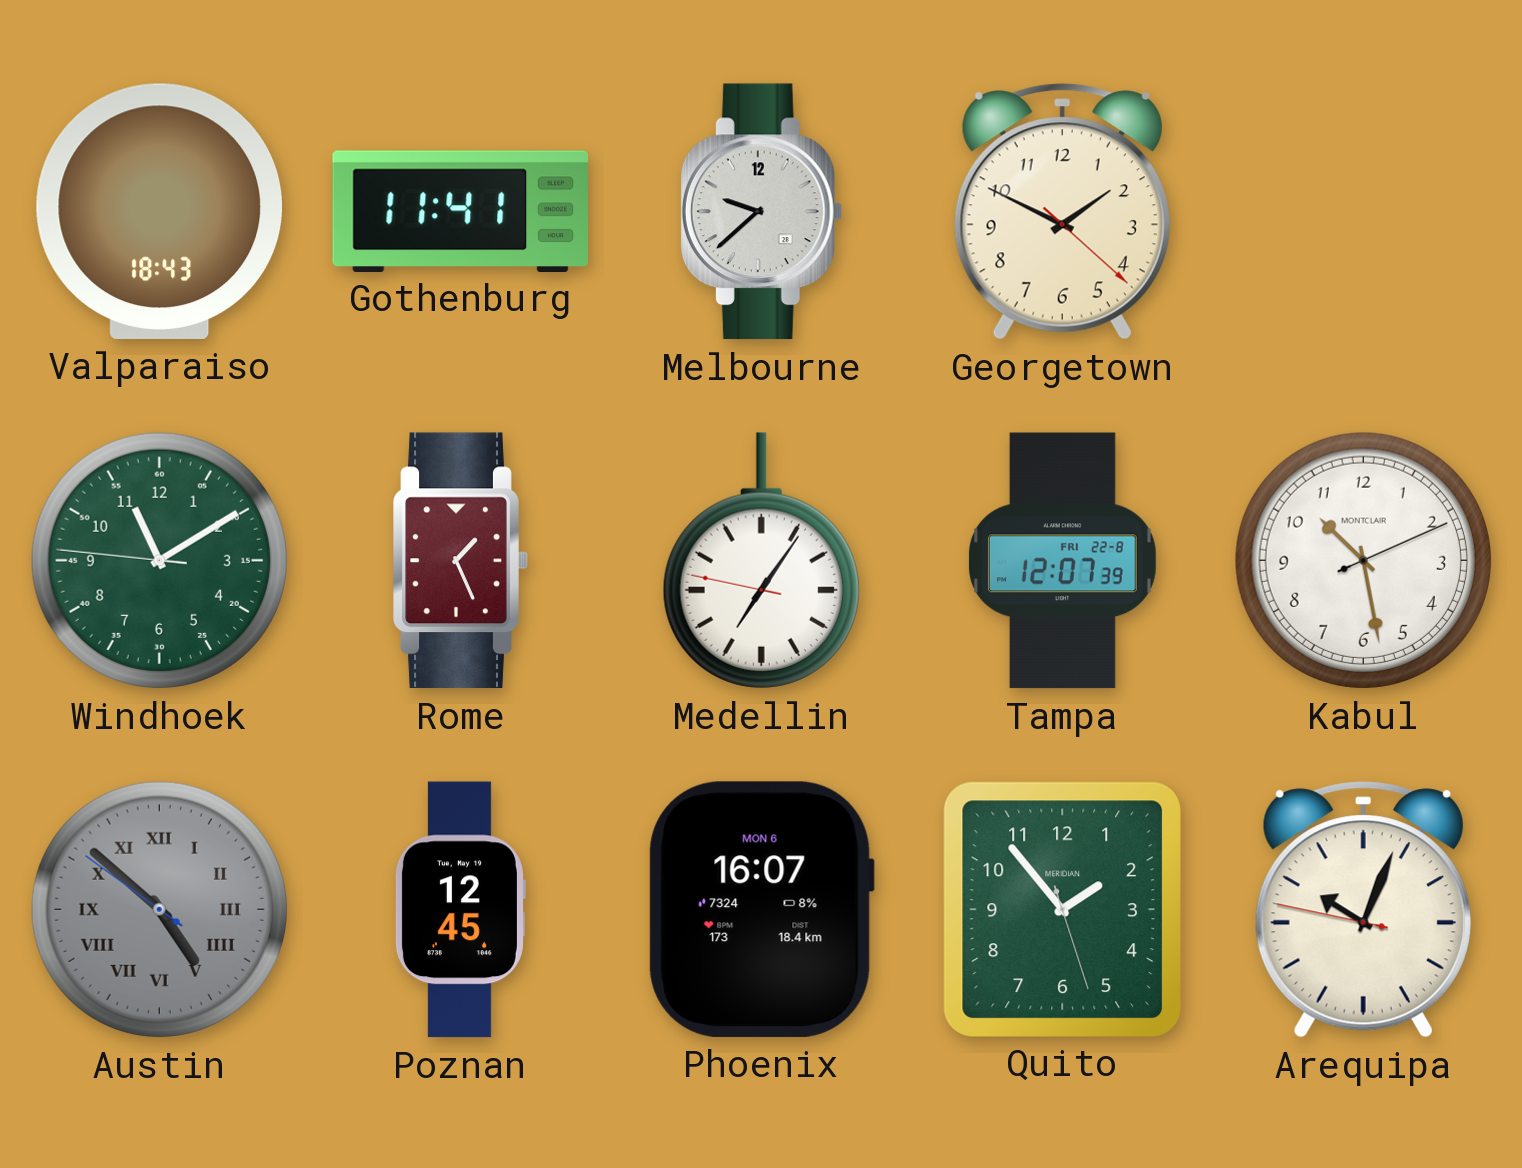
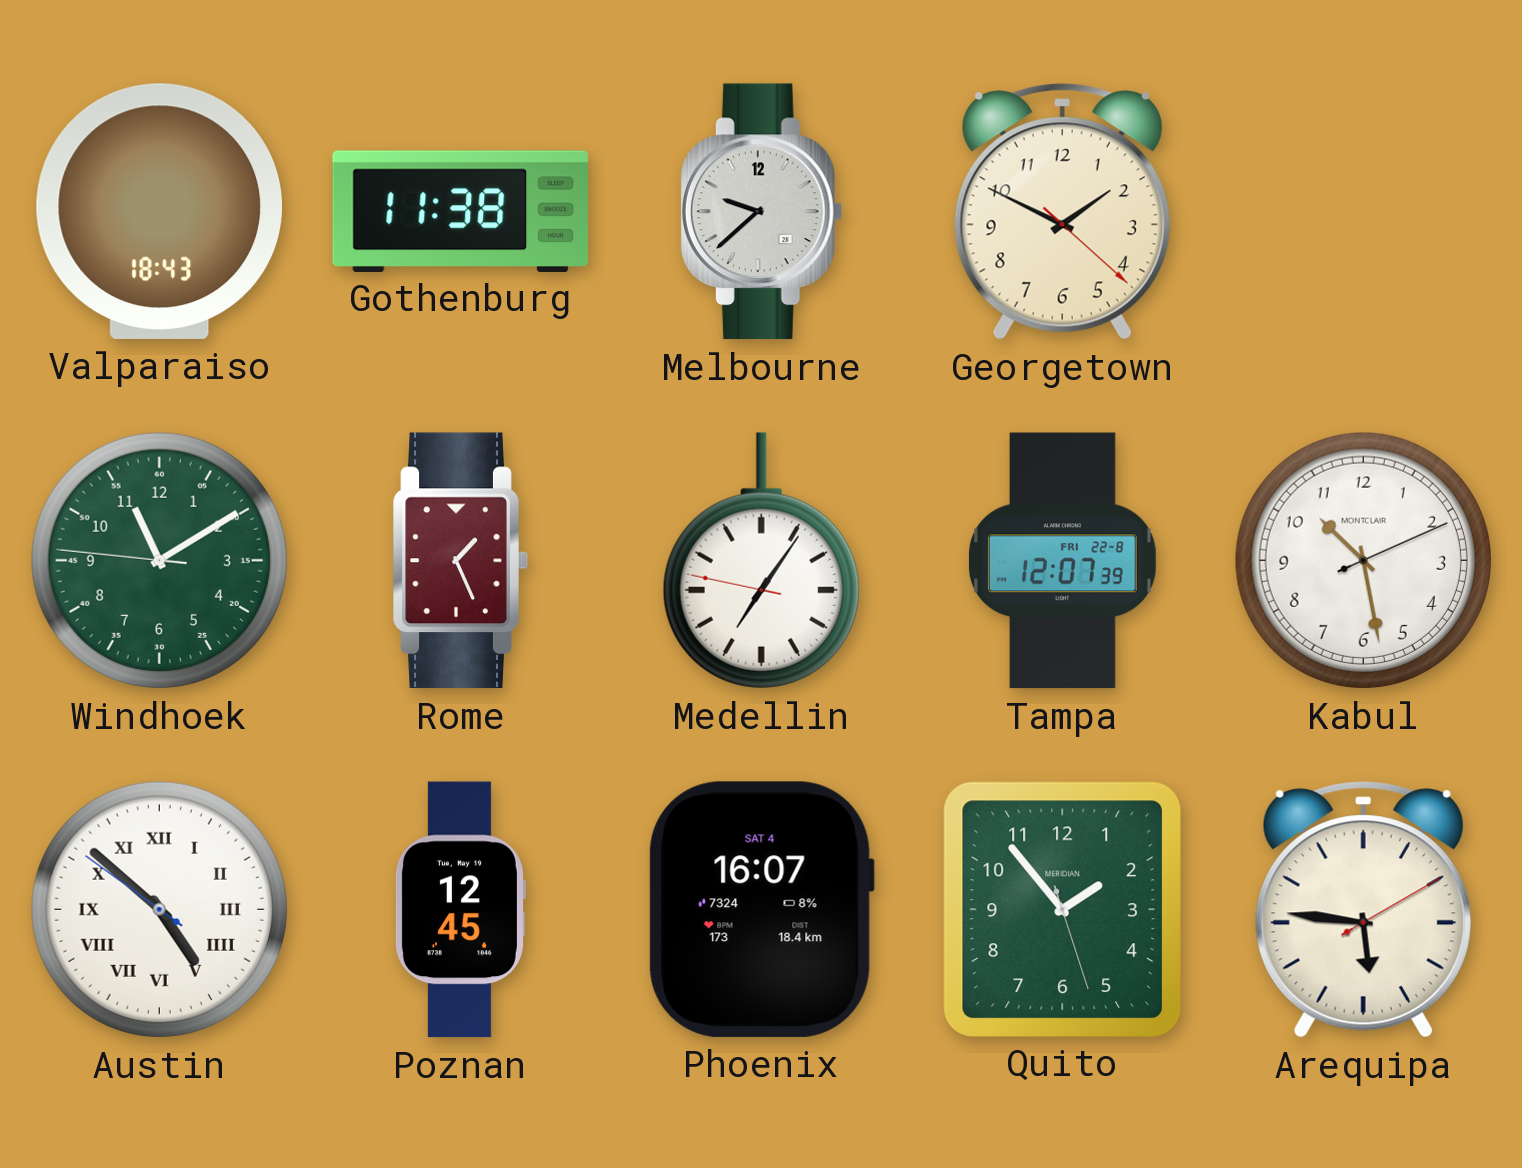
Gothenburg: 11:41 -> 11:38
Austin dial: grey -> white
Phoenix date: MON 6 -> SAT 4
Arequipa: 10:03 -> 5:46
